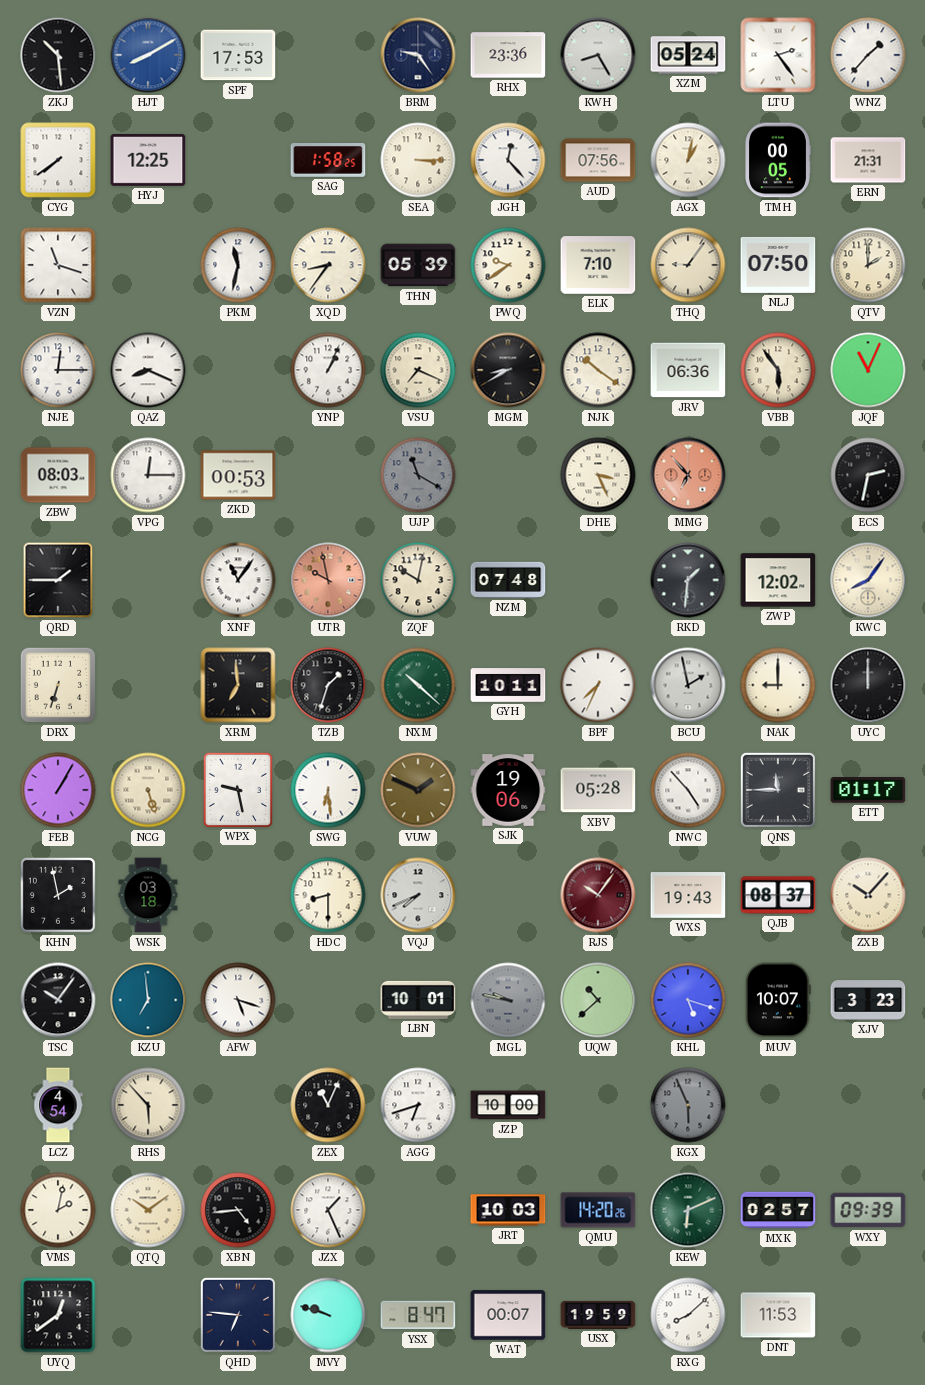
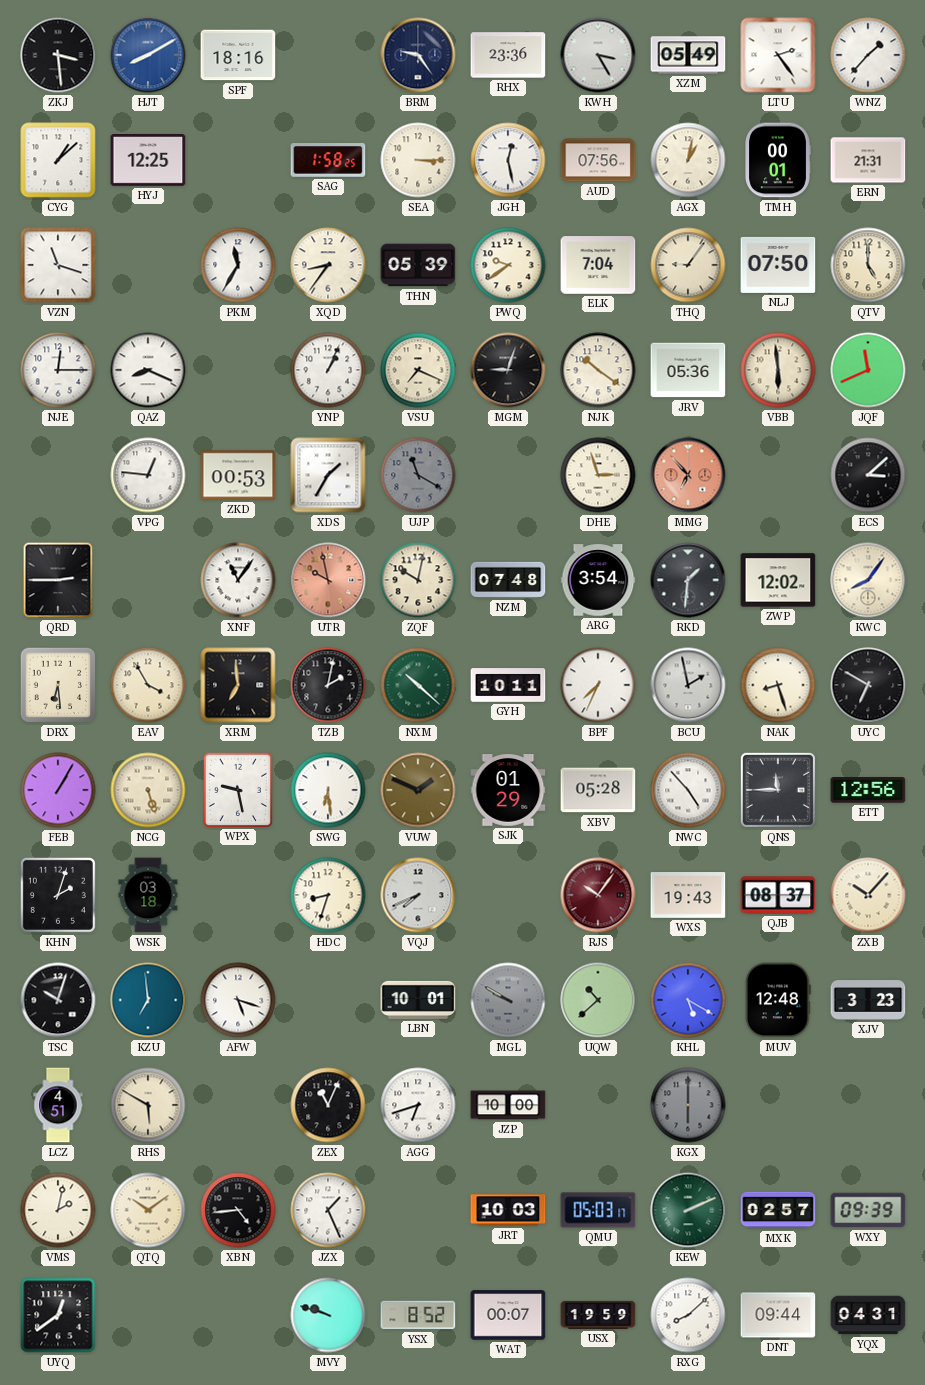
ZKJ: 10:29 -> 3:29
SPF: 17:53 -> 18:16
KWH: 8:25 -> 3:25
XZM: 05:24 -> 05:49
CYG: 7:39 -> 1:08
JGH: 12:23 -> 12:28
TMH: 00:05 -> 00:01
PKM: 11:32 -> 11:35
ELK: 7:10 -> 7:04
QTV: 2:00 -> 5:00
MGM: 8:40 -> 9:03
JRV: 06:36 -> 05:36
VBB: 5:54 -> 5:59
JQF: 11:04 -> 11:41
ZBW: 08:03 -> none
VPG: 12:15 -> 12:46
XDS: none -> 1:35
DHE: 3:26 -> 2:57
ECS: 2:32 -> 3:08
QRD: 1:45 -> 2:45
ARG: none -> 3:54
DRX: 6:33 -> 6:29
EAV: none -> 3:55
TZB: 1:33 -> 2:02
NAK: 9:00 -> 8:27
UYC: 12:00 -> 6:50
SJK: 19:06 -> 01:29
ETT: 01:17 -> 12:56
KHN: 1:58 -> 2:03
HDC: 8:30 -> 8:33
TSC: 10:06 -> 10:03
MGL: 9:47 -> 9:50
KHL: 5:18 -> 5:20
MUV: 10:07 -> 12:48
LCZ: 4:54 -> 4:51
RHS: 5:53 -> 5:50
KGX: 5:56 -> 6:00
QMU: 14:20 -> 05:03
KEW: 6:11 -> 2:11
QHD: 6:46 -> none
YSX: 8:47 -> 8:52
DNT: 11:53 -> 09:44
YQX: none -> 04:31
